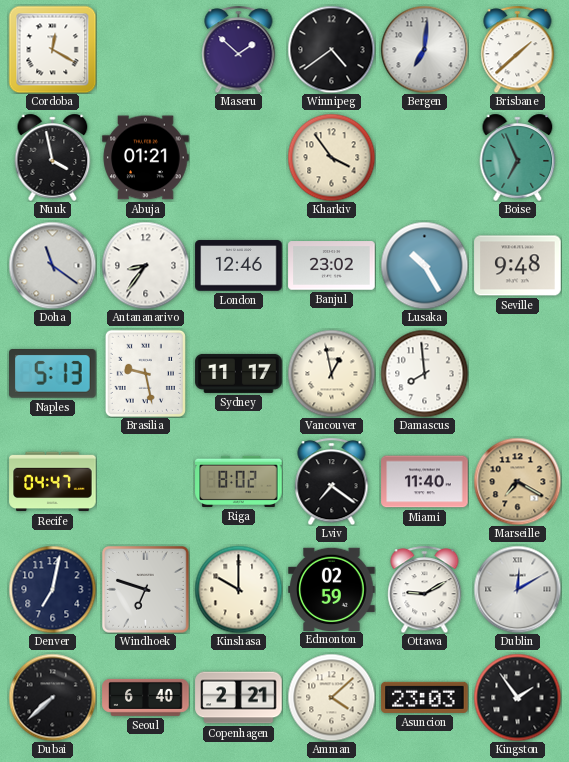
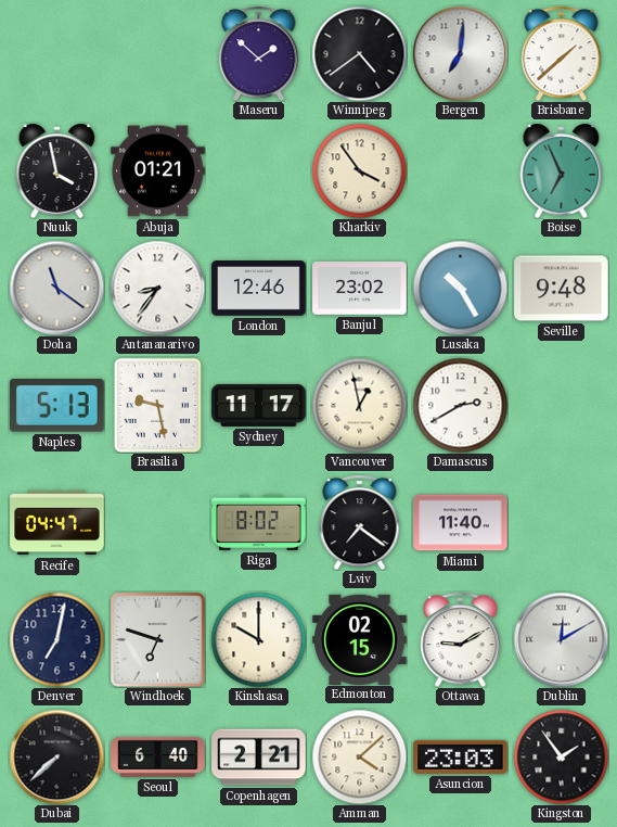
Cordoba: 12:20 -> none
Damascus: 7:59 -> 2:40
Marseille: 7:20 -> none
Edmonton: 02:59 -> 02:15
